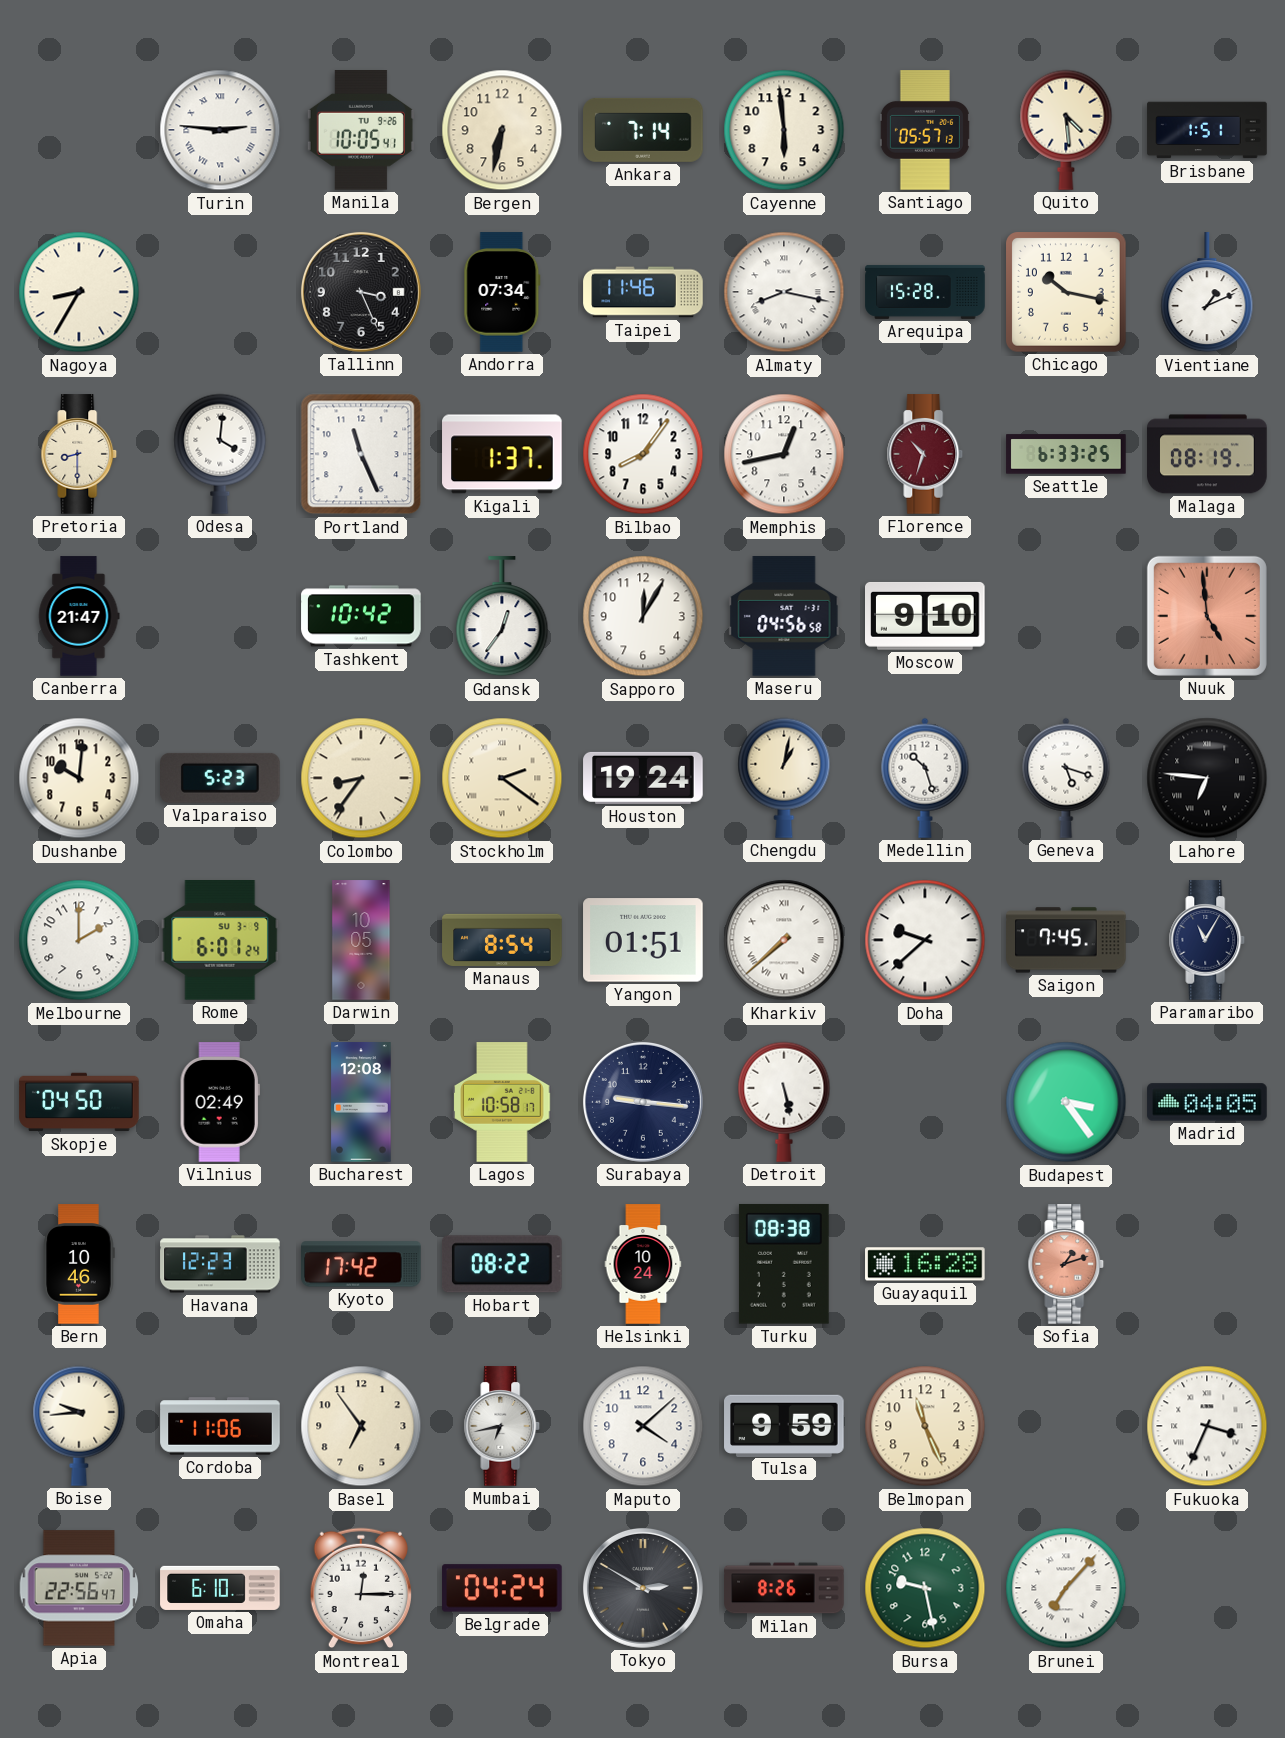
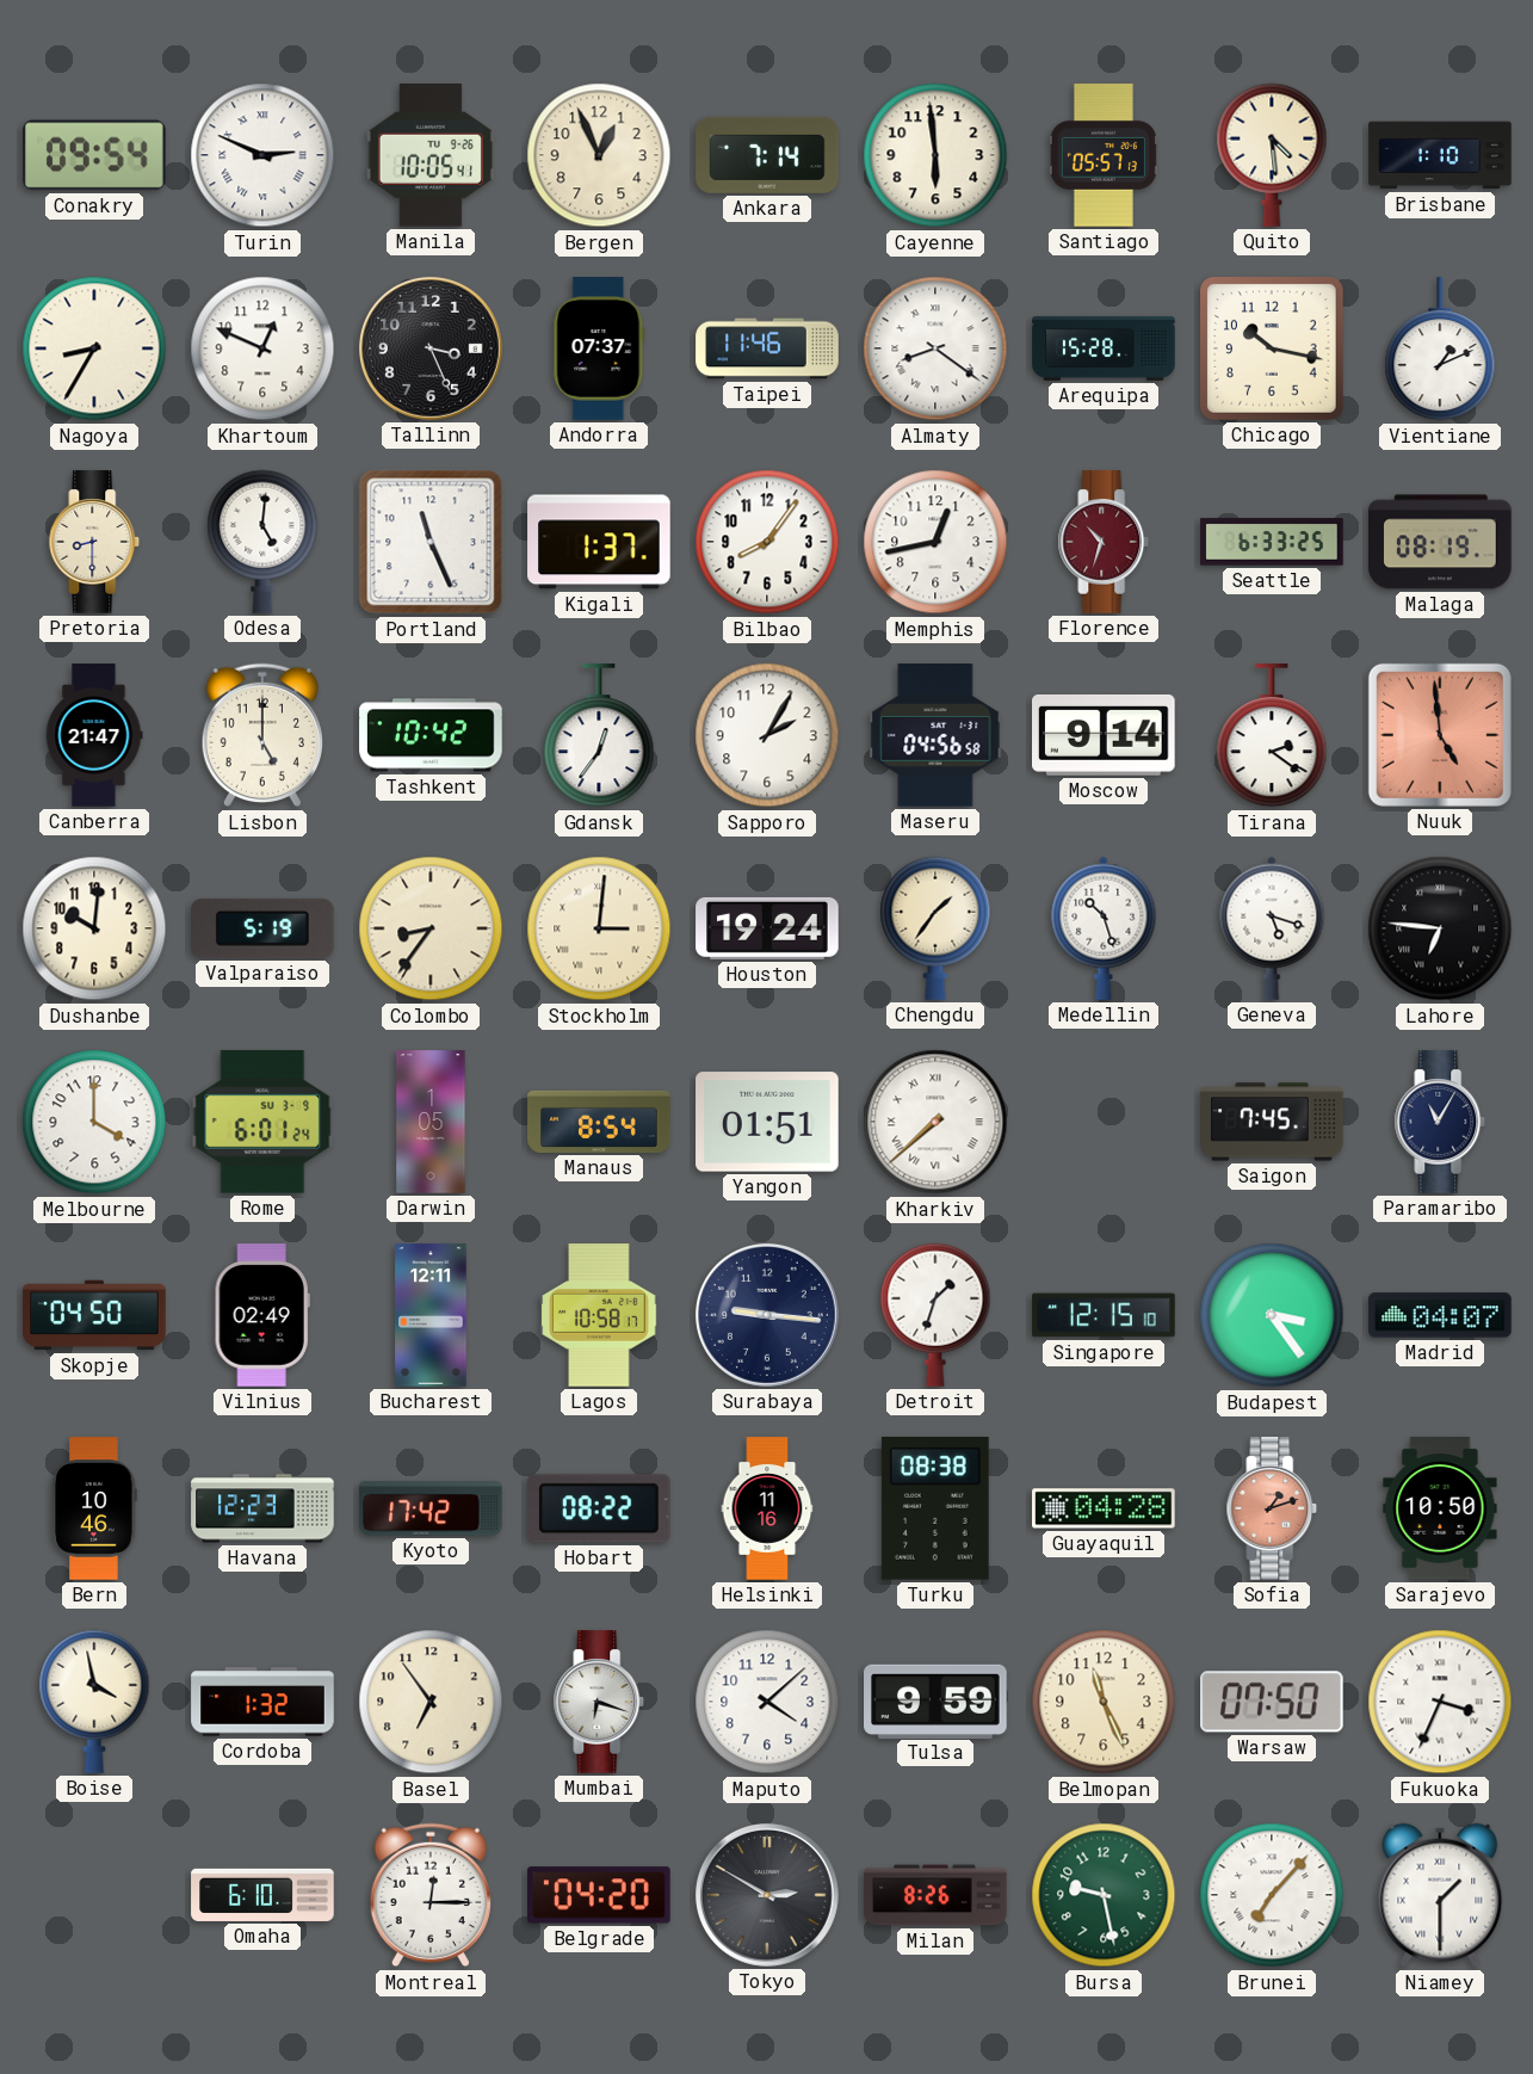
Conakry: none -> 09:54
Turin: 2:46 -> 2:49
Bergen: 6:32 -> 12:56
Brisbane: 1:51 -> 1:10
Khartoum: none -> 12:49
Andorra: 07:34 -> 07:37
Almaty: 8:17 -> 8:21
Odesa: 4:01 -> 5:01
Lisbon: none -> 5:00
Sapporo: 12:05 -> 2:05
Moscow: 9:10 -> 9:14
Tirana: none -> 2:21
Valparaiso: 5:23 -> 5:19
Stockholm: 2:21 -> 3:01
Chengdu: 1:02 -> 1:36
Melbourne: 2:00 -> 4:00
Darwin: 10:05 -> 1:05
Doha: 9:38 -> none
Bucharest: 12:08 -> 12:11
Detroit: 5:28 -> 1:33
Singapore: none -> 12:15
Madrid: 04:05 -> 04:07
Helsinki: 10:24 -> 11:16
Guayaquil: 16:28 -> 04:28
Sarajevo: none -> 10:50
Boise: 9:44 -> 3:58
Cordoba: 11:06 -> 1:32
Mumbai: 6:43 -> 6:18
Warsaw: none -> 07:50
Apia: 22:56 -> none
Belgrade: 04:24 -> 04:20
Niamey: none -> 1:30
